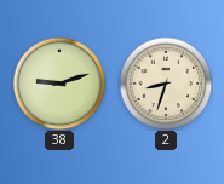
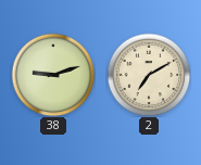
2: 8:33 -> 7:10
